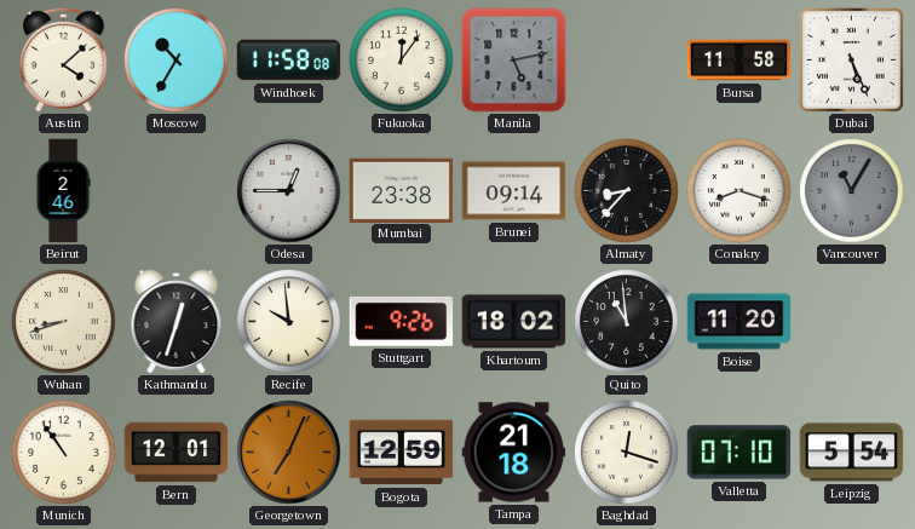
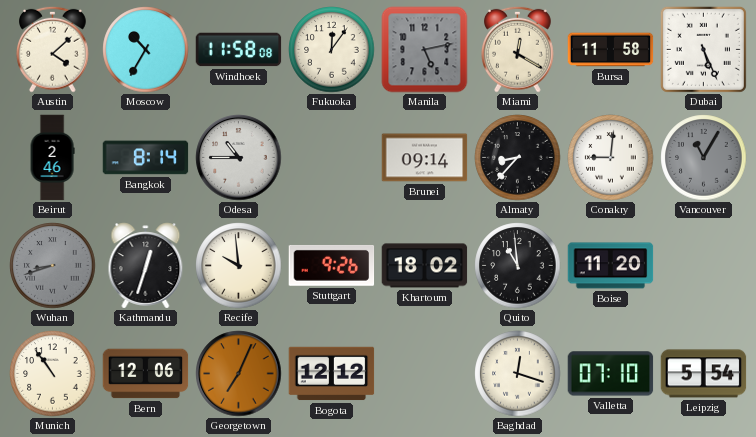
Miami: none -> 12:20
Bangkok: none -> 8:14
Odesa: 12:45 -> 10:45
Mumbai: 23:38 -> none
Conakry: 8:18 -> 9:01
Wuhan dial: cream -> grey
Bern: 12:01 -> 12:06
Bogota: 12:59 -> 12:12
Tampa: 21:18 -> none
